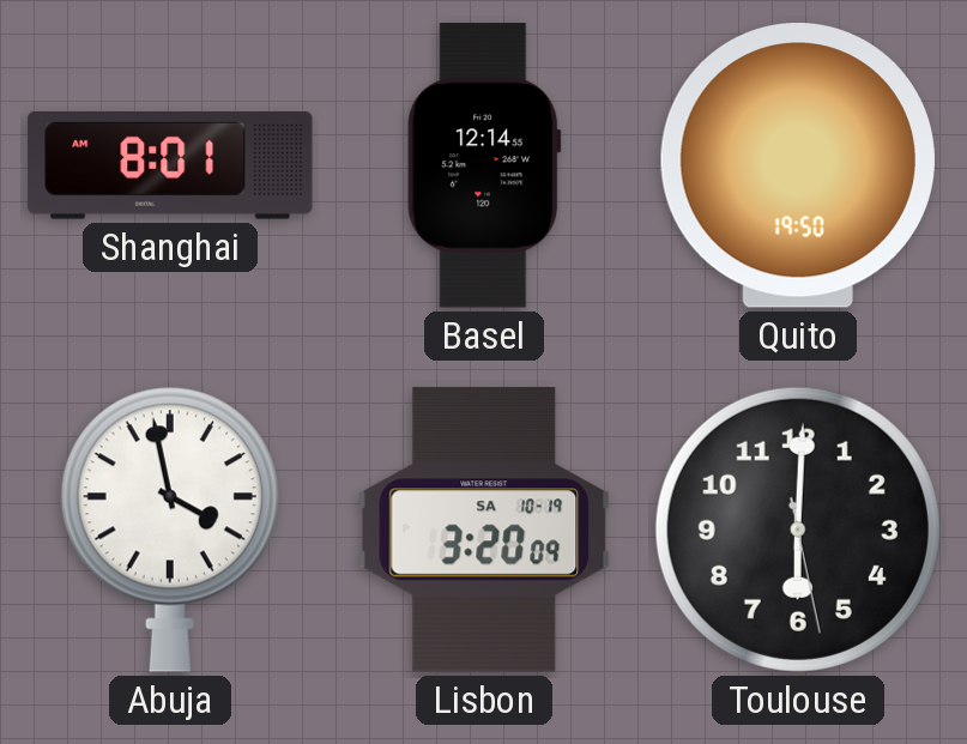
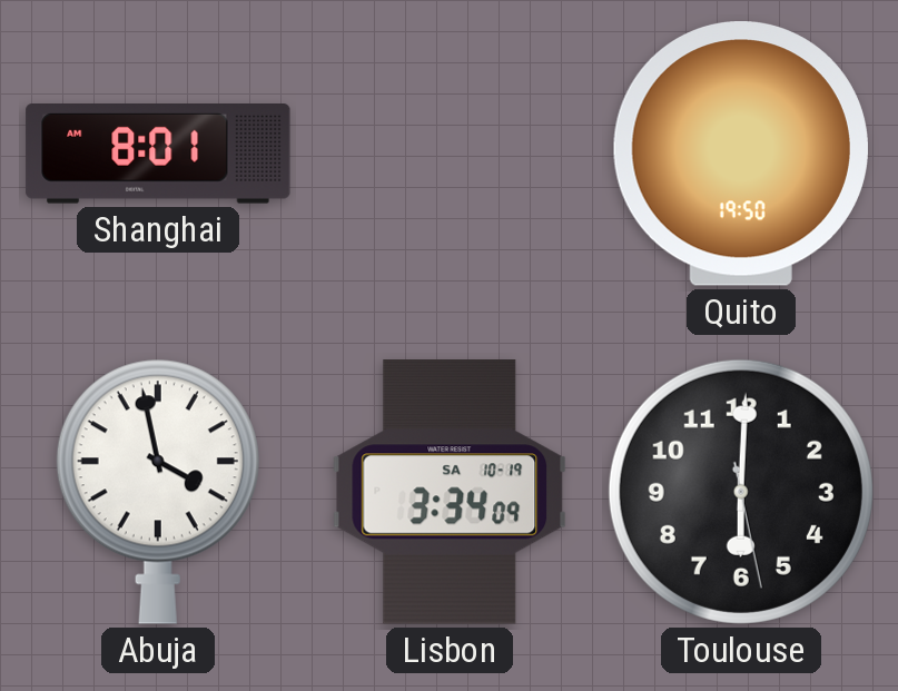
Basel: 12:14 -> none
Lisbon: 3:20 -> 3:34
